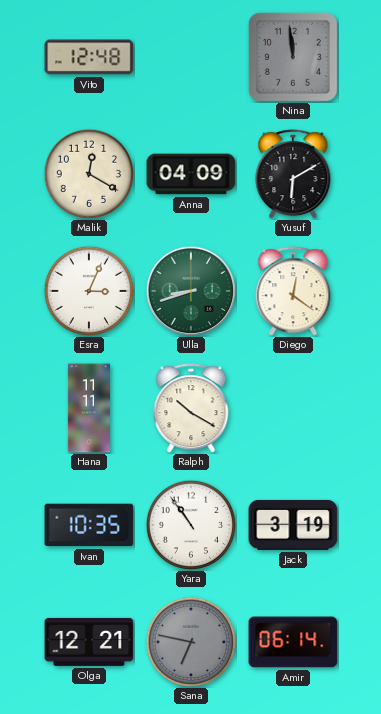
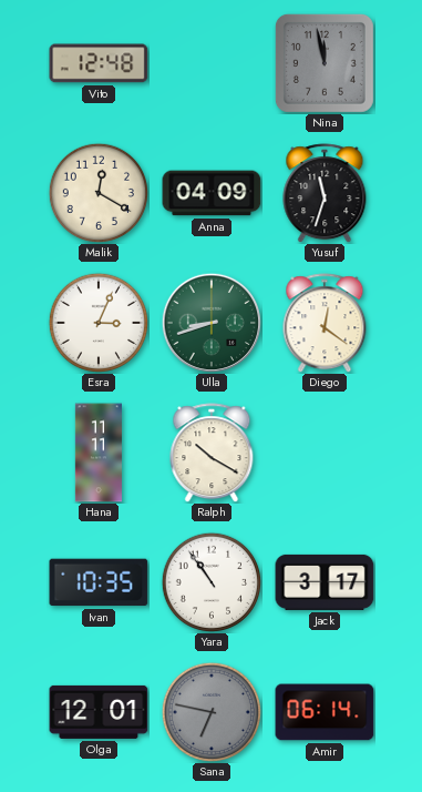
Nina: 11:59 -> 11:58
Yusuf: 6:10 -> 11:33
Jack: 3:19 -> 3:17
Olga: 12:21 -> 12:01
